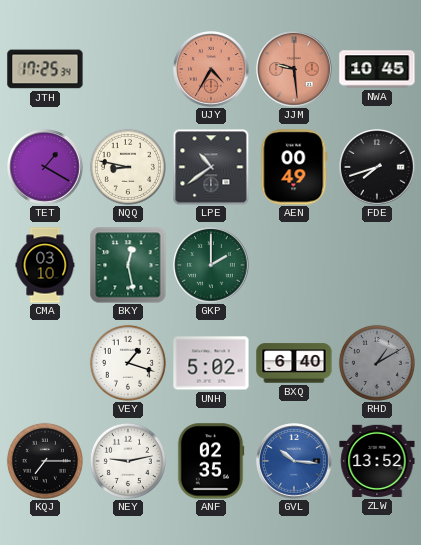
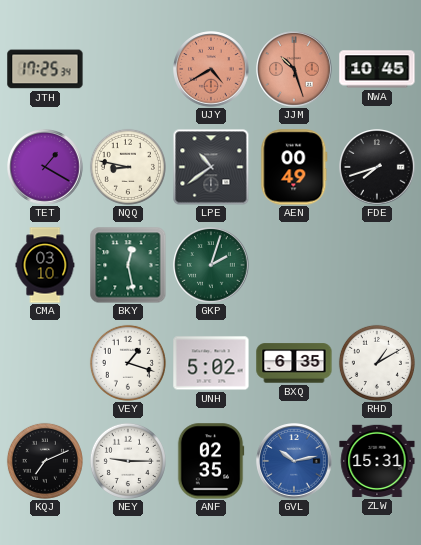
UJY: 4:35 -> 4:40
JJM: 9:29 -> 10:27
GKP: 2:00 -> 2:03
BXQ: 6:40 -> 6:35
RHD dial: grey -> white
KQJ: 7:15 -> 7:11
NEY: 9:13 -> 9:15
GVL: 10:16 -> 10:13
ZLW: 13:52 -> 15:31
